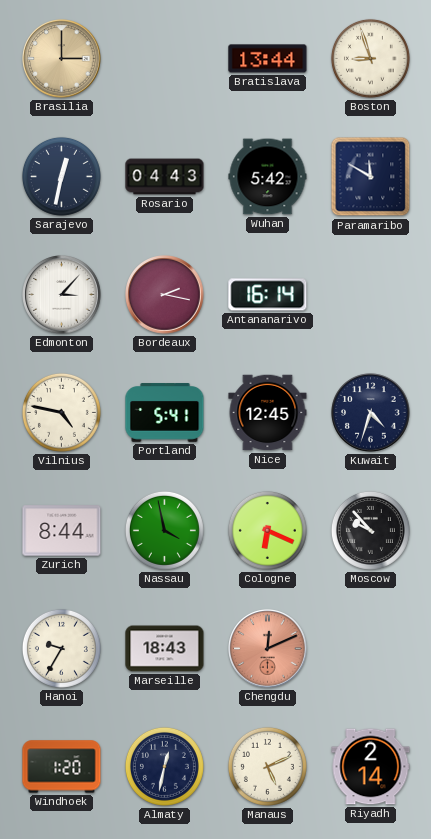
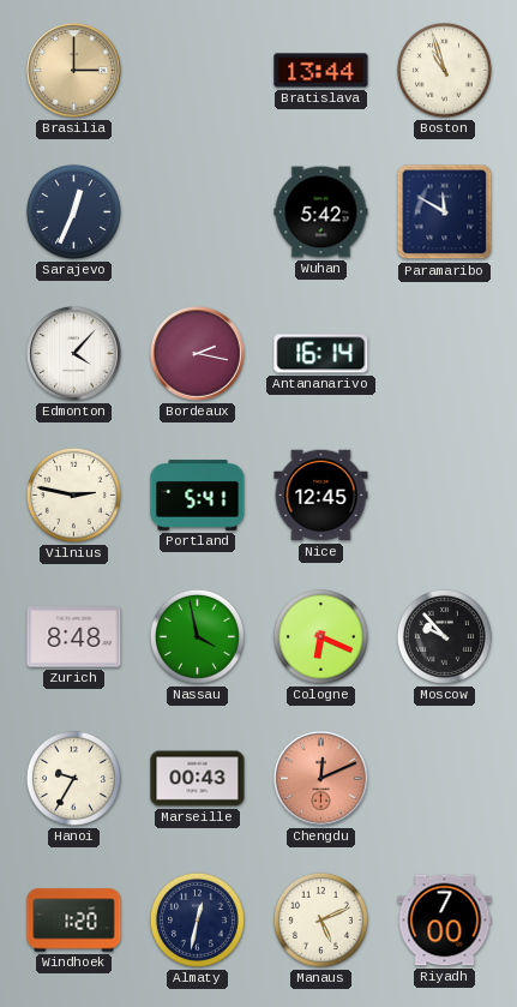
Boston: 8:57 -> 10:57
Sarajevo: 12:32 -> 12:34
Rosario: 04:43 -> none
Edmonton: 3:07 -> 4:07
Vilnius: 4:47 -> 2:47
Kuwait: 4:33 -> none
Zurich: 8:44 -> 8:48
Marseille: 18:43 -> 00:43
Riyadh: 2:14 -> 7:00
